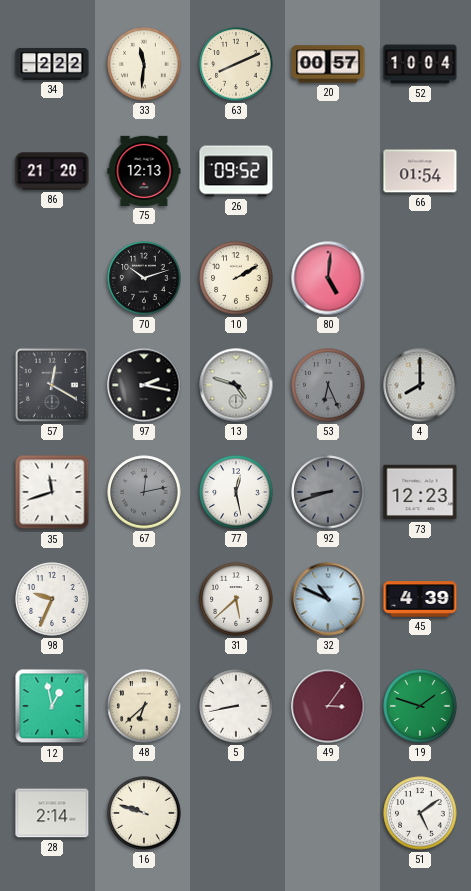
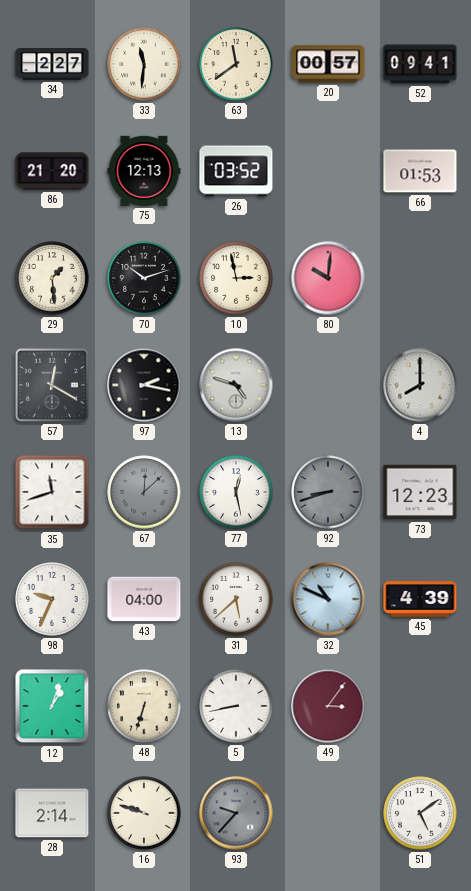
34: 2:22 -> 2:27
63: 8:11 -> 11:39
52: 10:04 -> 09:41
26: 09:52 -> 03:52
66: 01:54 -> 01:53
29: none -> 1:29
10: 2:10 -> 2:58
80: 5:01 -> 10:01
53: 6:26 -> none
67: 12:13 -> 12:08
43: none -> 04:00
12: 12:58 -> 1:03
48: 6:38 -> 6:33
19: 1:48 -> none
93: none -> 9:37
